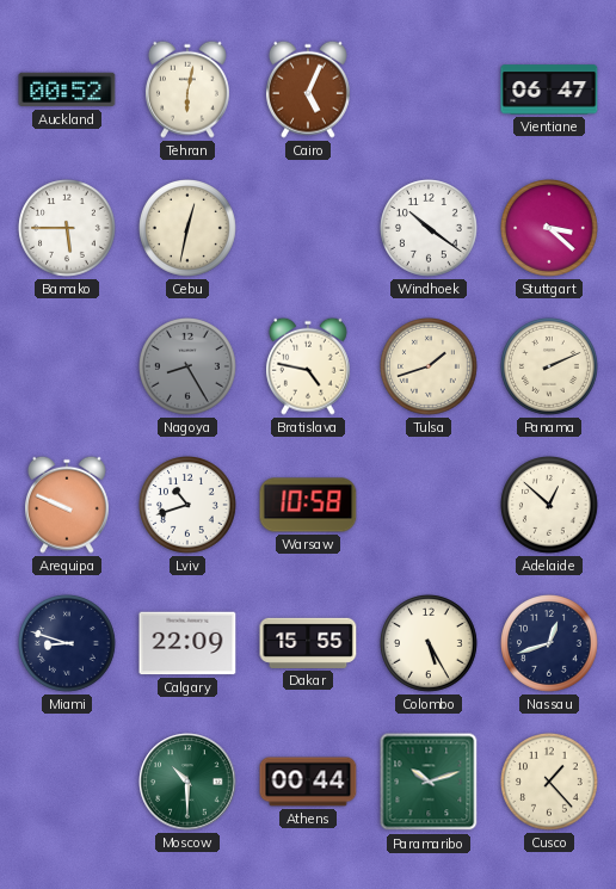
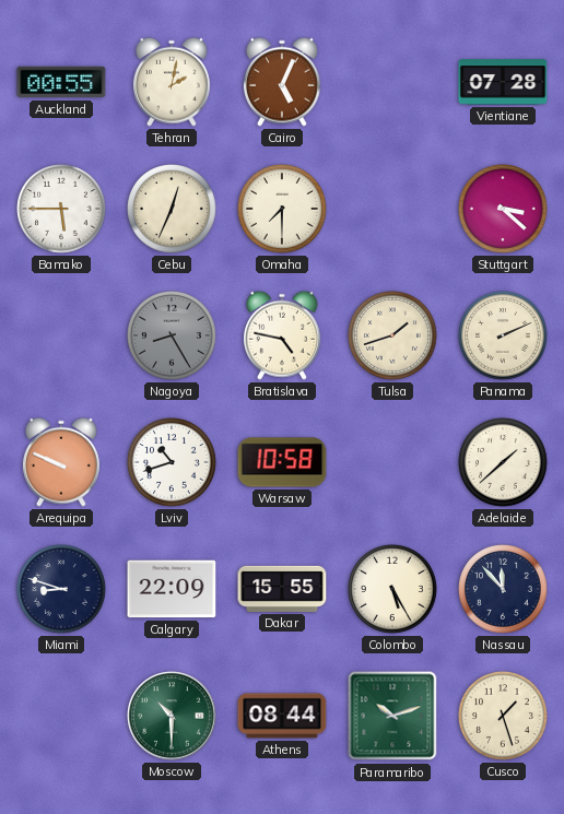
Auckland: 00:52 -> 00:55
Tehran: 6:02 -> 2:02
Vientiane: 06:47 -> 07:28
Cebu: 12:32 -> 12:34
Omaha: none -> 7:30
Windhoek: 10:21 -> none
Adelaide: 12:52 -> 1:38
Nassau: 12:42 -> 11:53
Athens: 00:44 -> 08:44
Cusco: 1:23 -> 1:27
